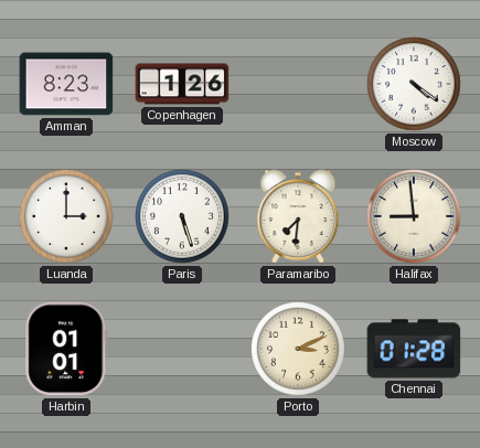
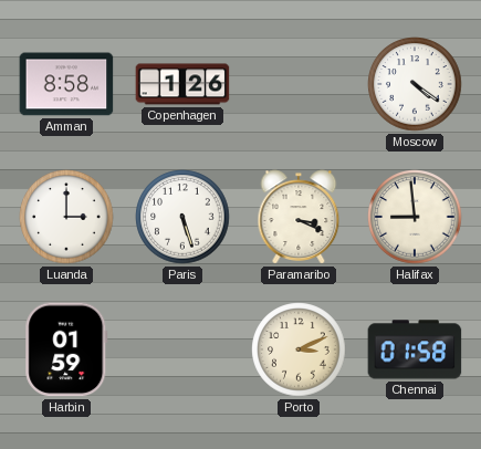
Amman: 8:23 -> 8:58
Paramaribo: 7:31 -> 3:19
Harbin: 01:01 -> 01:59
Chennai: 01:28 -> 01:58
